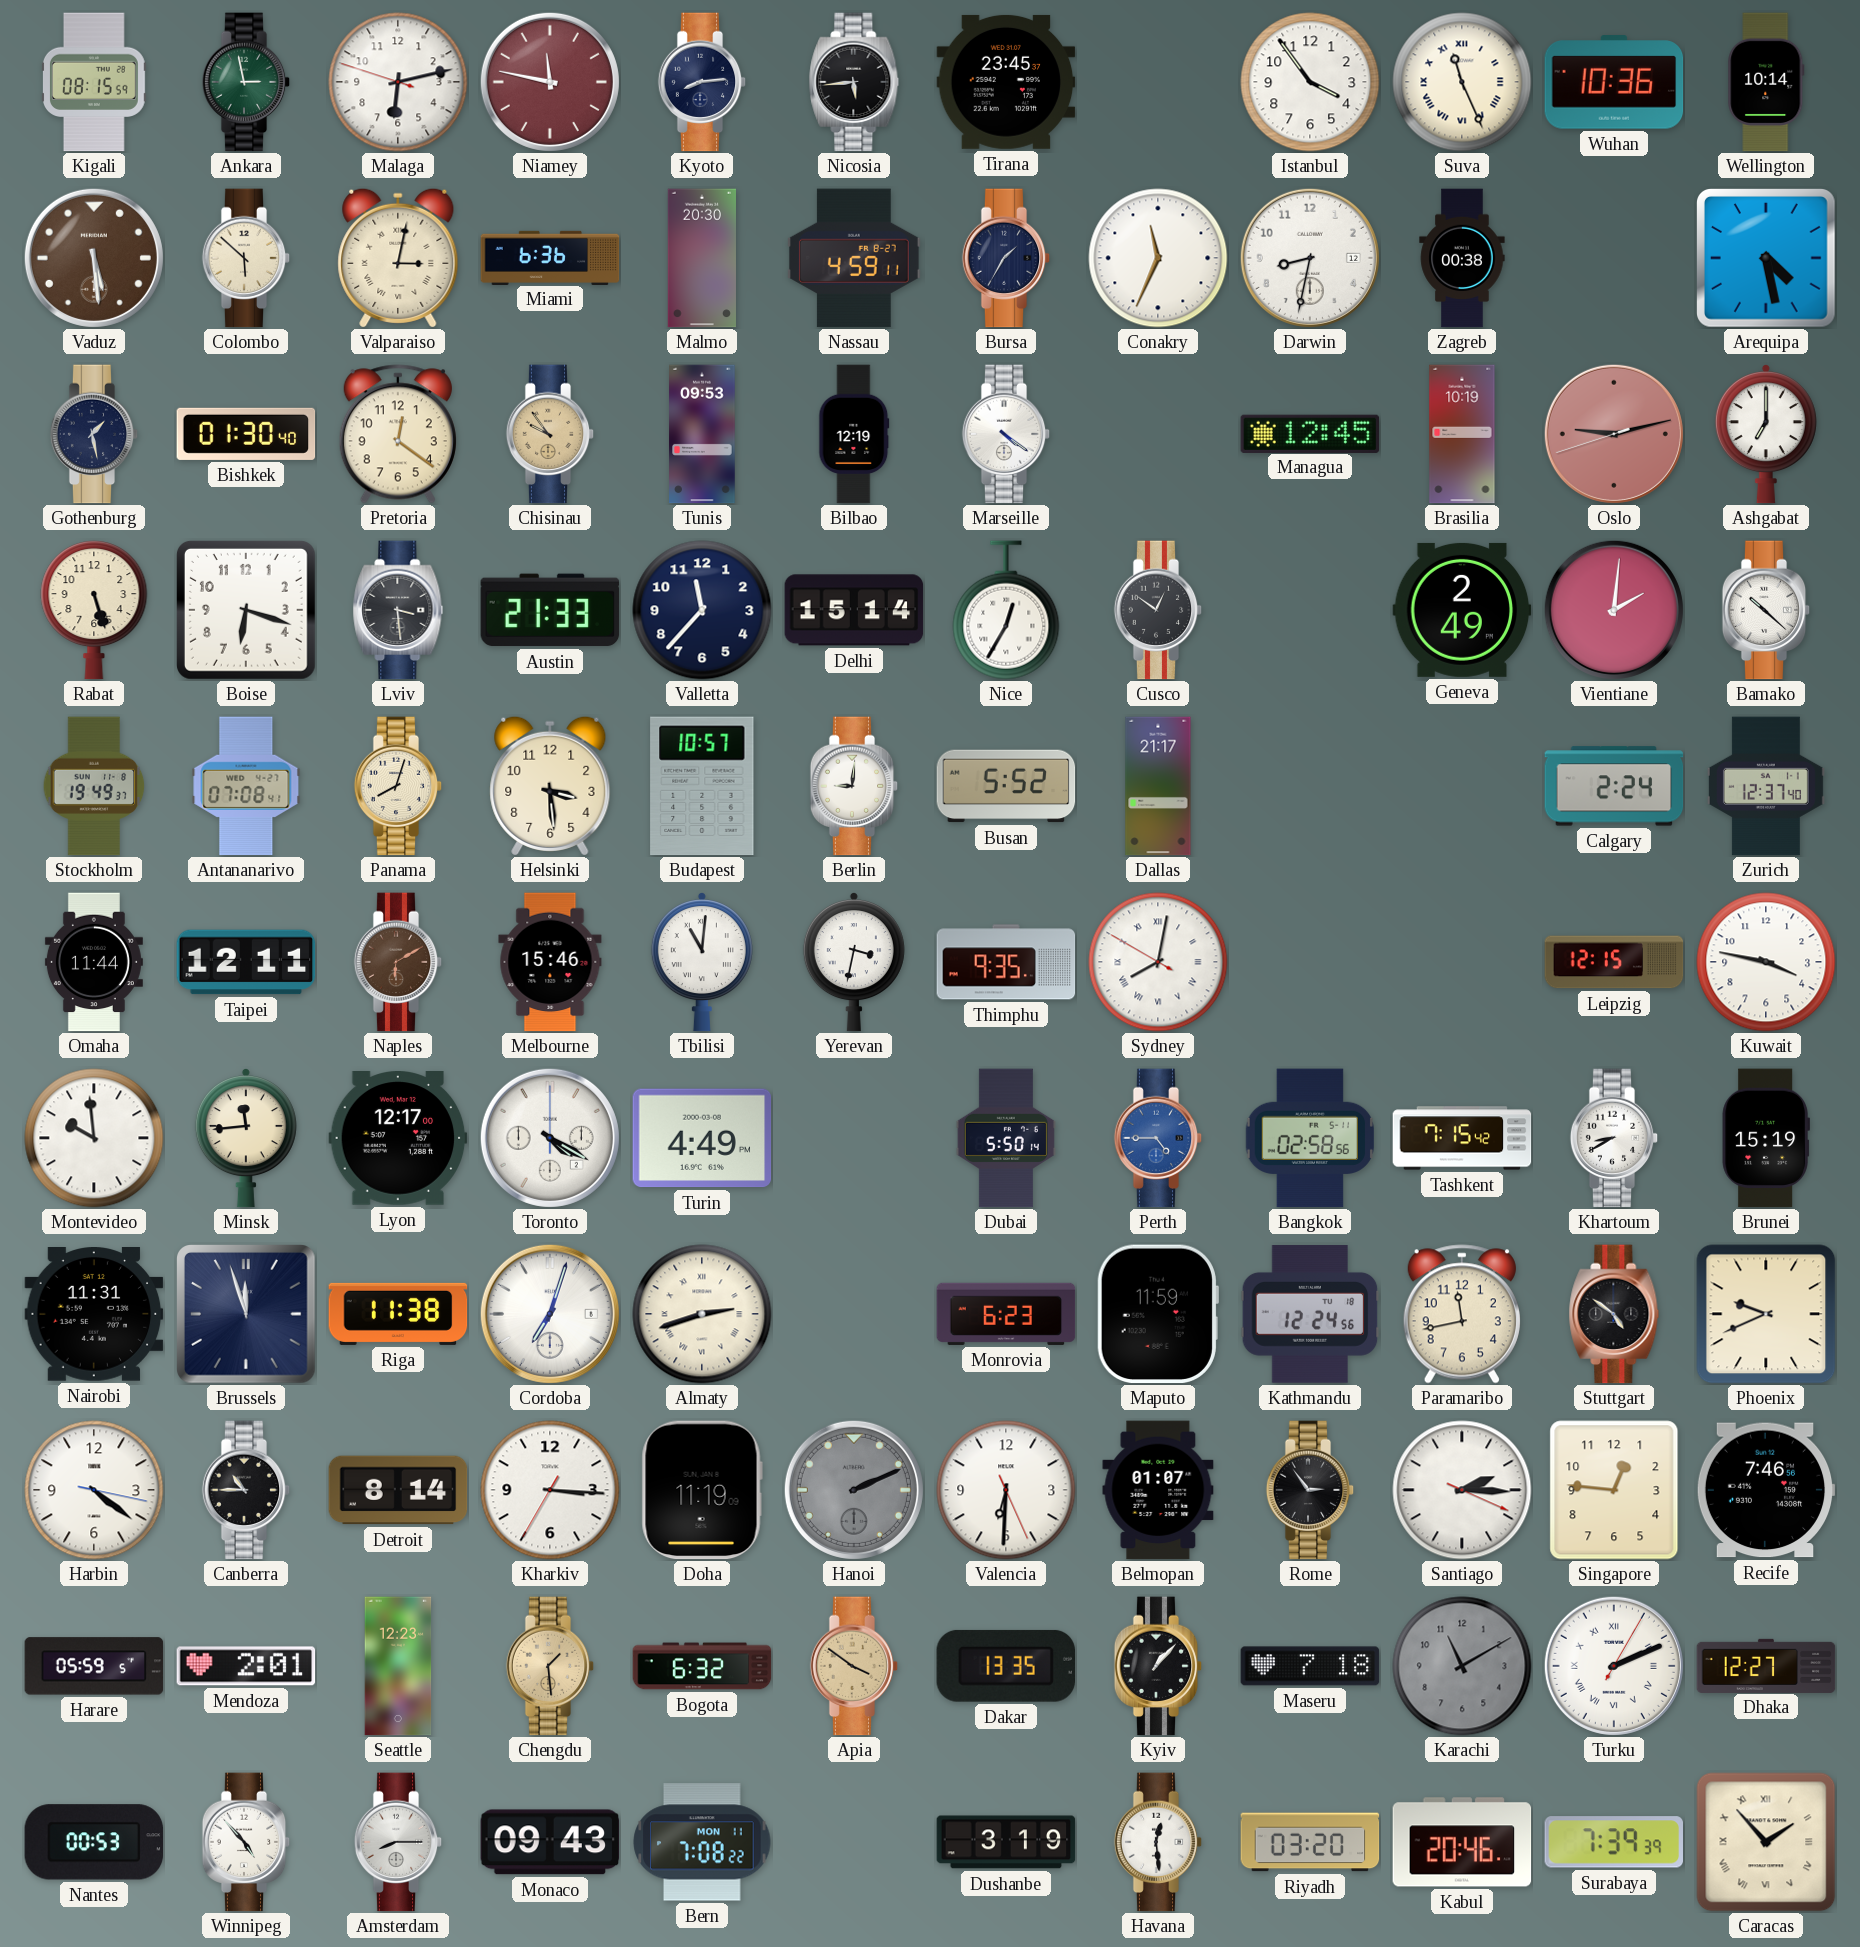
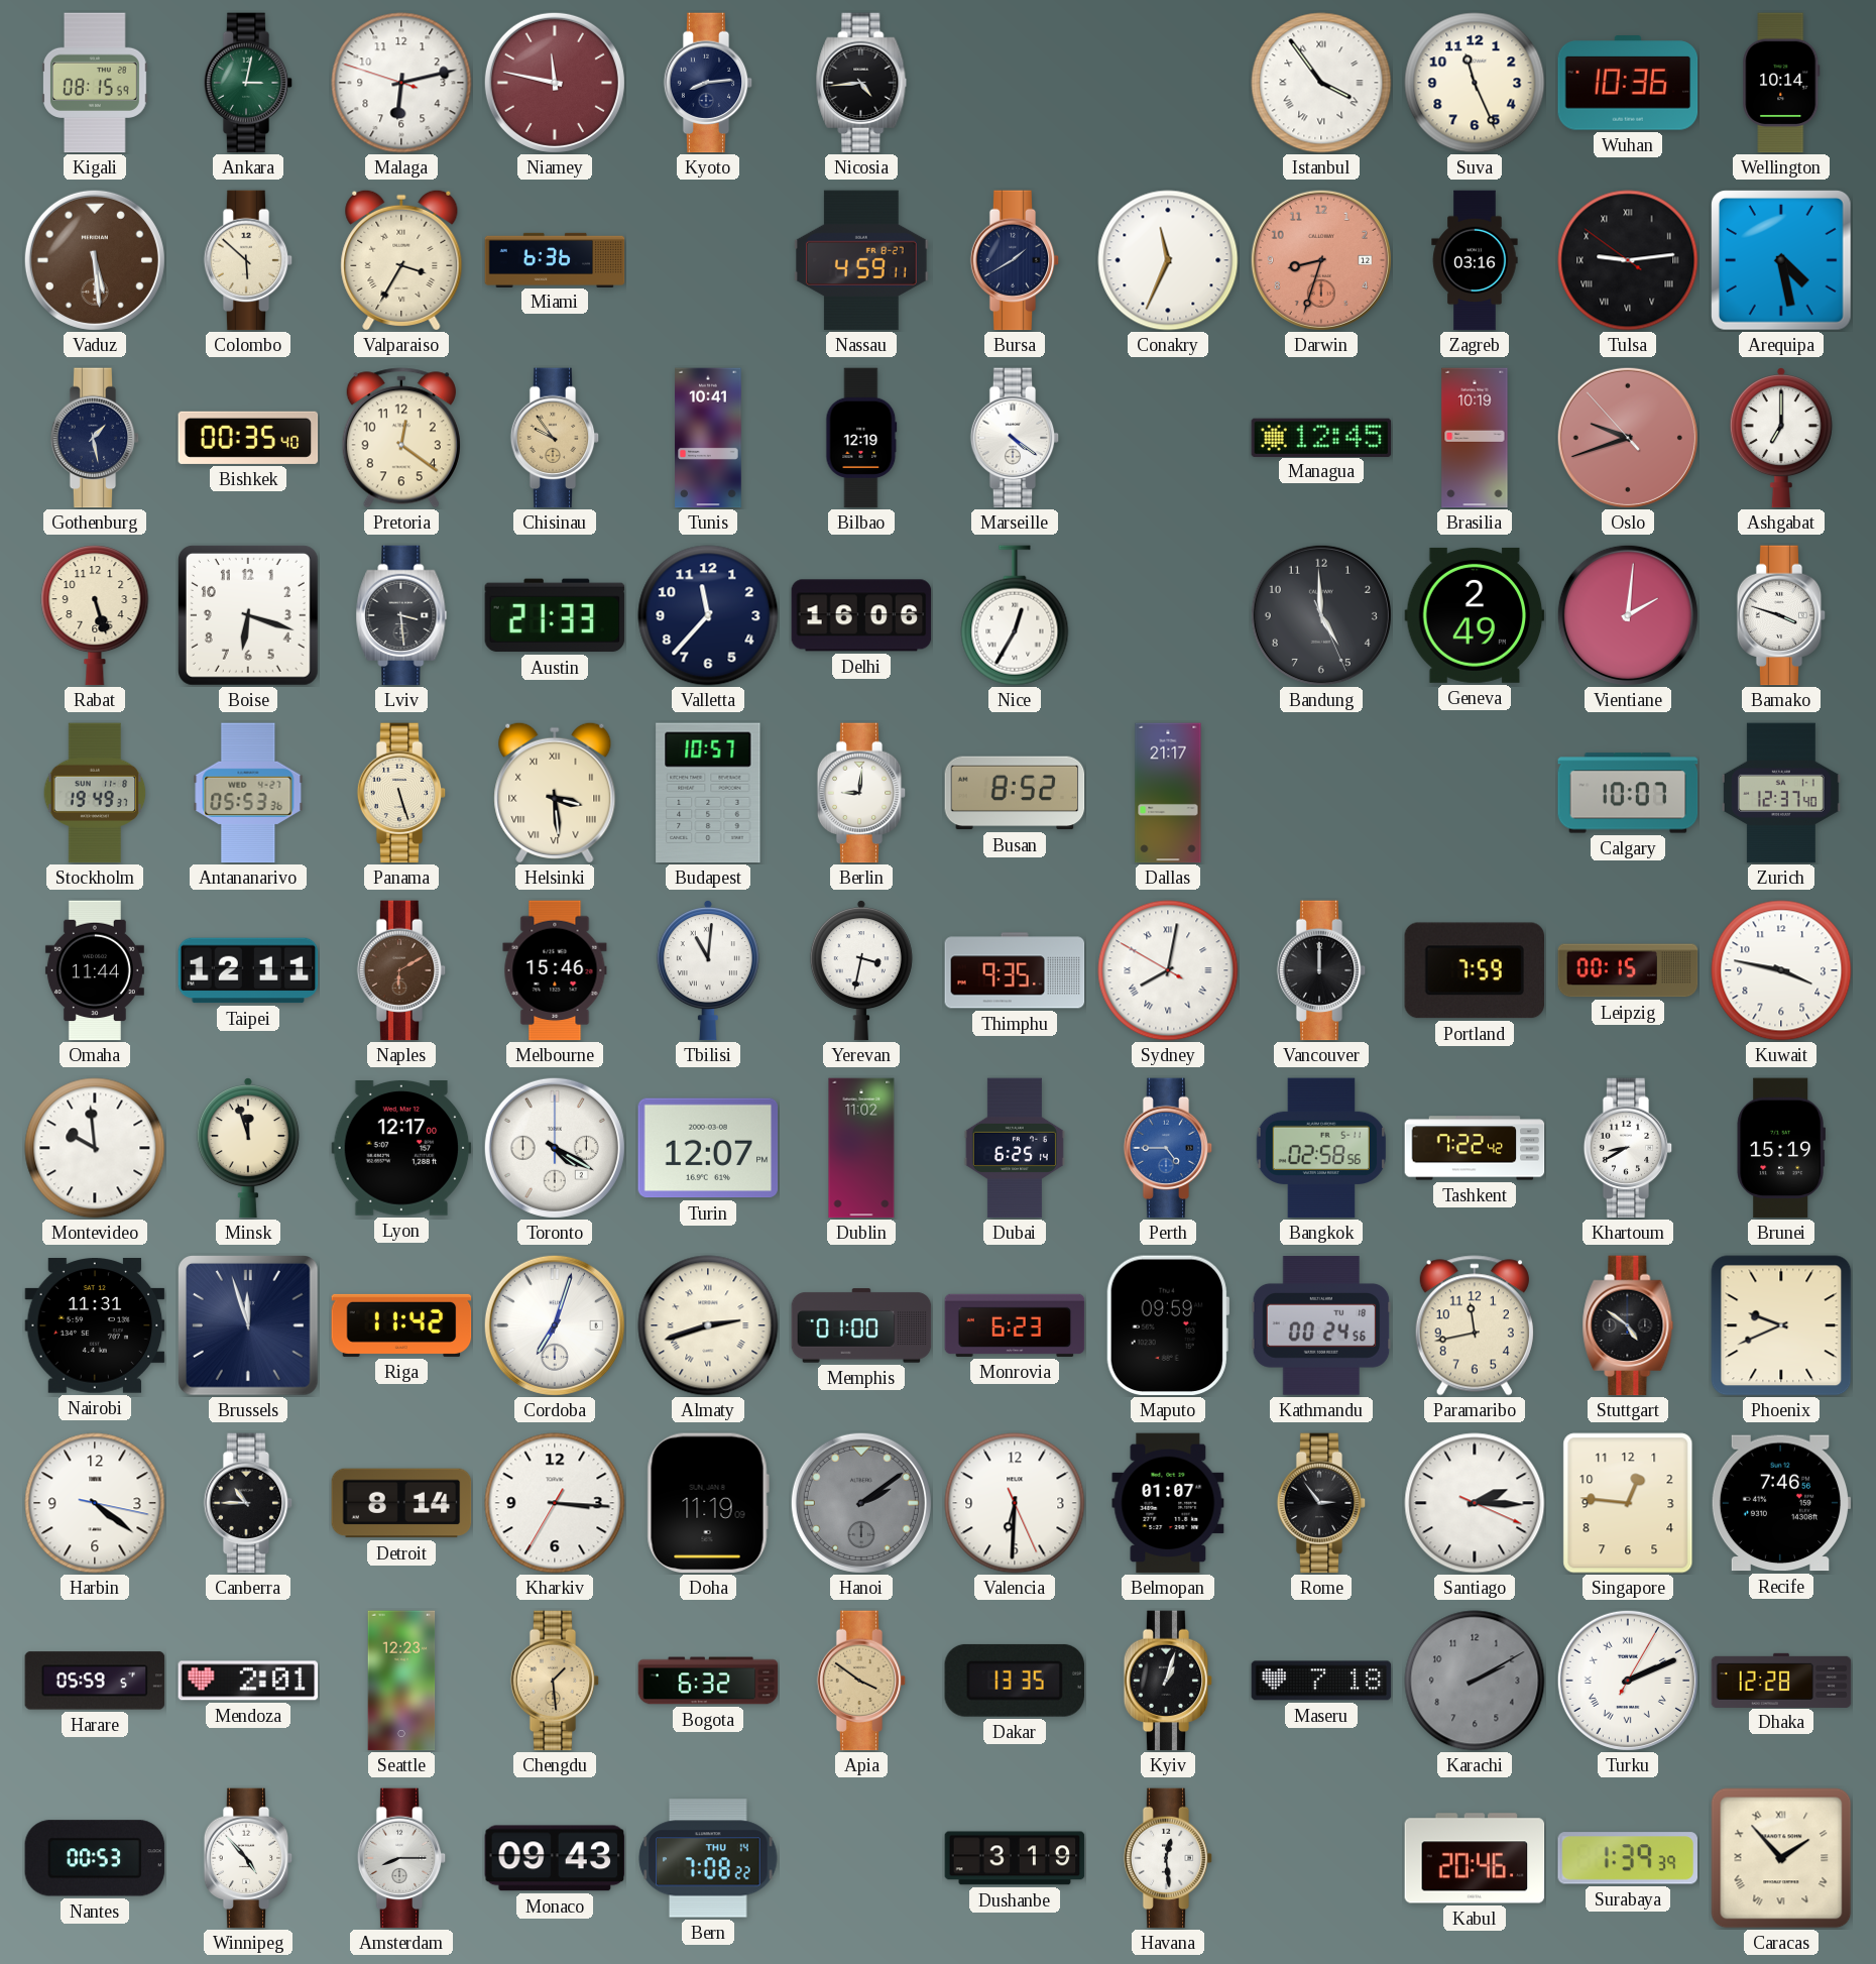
Ankara: 2:58 -> 3:02
Nicosia: 5:44 -> 4:44
Tirana: 23:45 -> none
Istanbul numerals: Arabic -> Roman
Suva numerals: Roman -> Arabic
Valparaiso: 3:02 -> 3:35
Malmo: 20:30 -> none
Bursa: 1:35 -> 1:40
Darwin: 8:32 -> 8:33
Darwin dial: white -> salmon
Zagreb: 00:38 -> 03:16
Tulsa: none -> 9:13
Bishkek: 01:30 -> 00:35
Tunis: 09:53 -> 10:41
Oslo: 9:12 -> 9:41
Delhi: 15:14 -> 16:06
Cusco: 12:51 -> none
Bandung: none -> 4:59
Bamako: 10:22 -> 3:48
Antananarivo: 07:08 -> 05:53
Panama: 8:03 -> 5:27
Helsinki numerals: Arabic -> Roman
Busan: 5:52 -> 8:52
Calgary: 2:24 -> 10:07
Vancouver: none -> 12:00
Portland: none -> 7:59
Leipzig: 12:15 -> 00:15
Minsk: 11:44 -> 11:57
Turin: 4:49 -> 12:07
Dublin: none -> 11:02
Dubai: 5:50 -> 6:25
Tashkent: 7:15 -> 7:22
Riga: 11:38 -> 11:42
Memphis: none -> 01:00
Maputo: 11:59 -> 09:59
Kathmandu: 12:24 -> 00:24
Hanoi: 2:11 -> 2:09
Kyiv: 1:07 -> 1:03
Karachi: 11:10 -> 2:10
Dhaka: 12:27 -> 12:28
Bern date: MON 11 -> THU 14
Riyadh: 03:20 -> none
Surabaya: 7:39 -> 1:39
